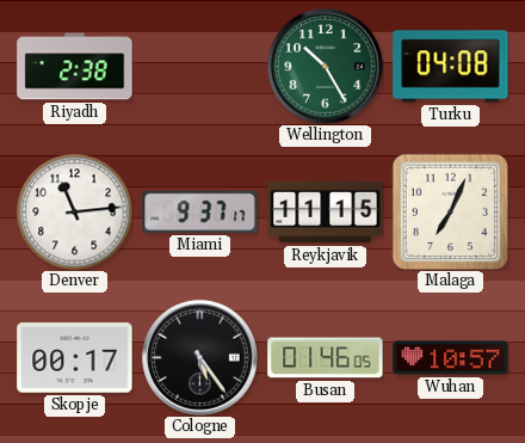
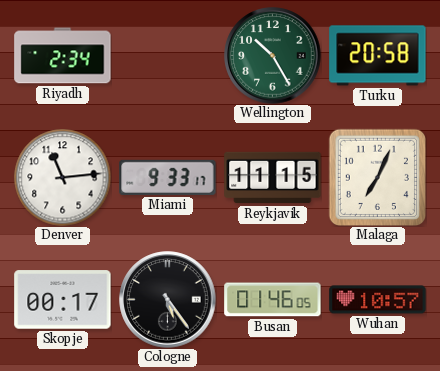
Riyadh: 2:38 -> 2:34
Turku: 04:08 -> 20:58
Miami: 9:37 -> 9:33
